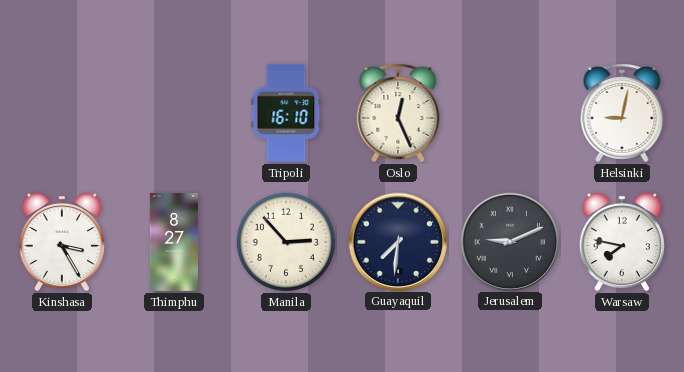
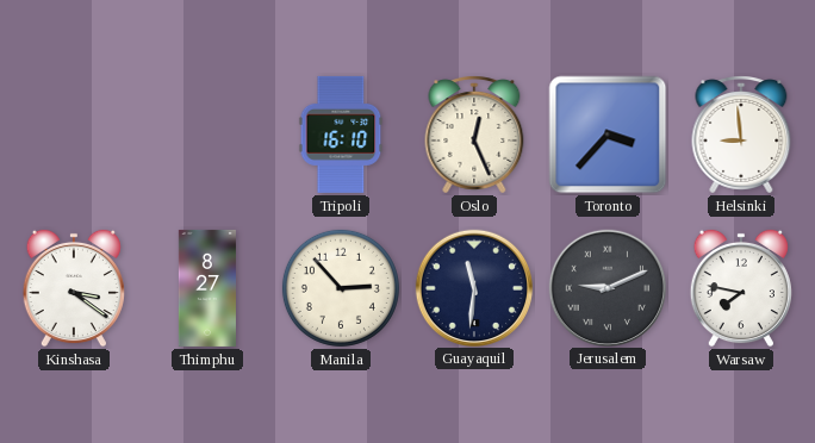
Toronto: none -> 3:37
Helsinki: 9:02 -> 8:59
Kinshasa: 3:25 -> 3:21
Guayaquil: 7:31 -> 11:31
